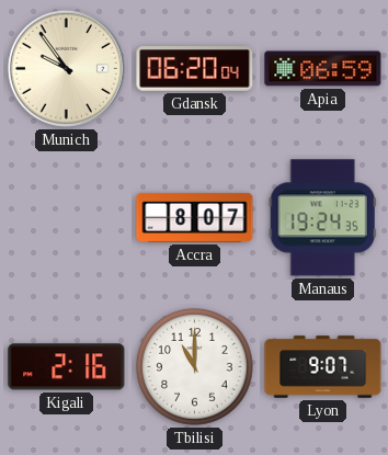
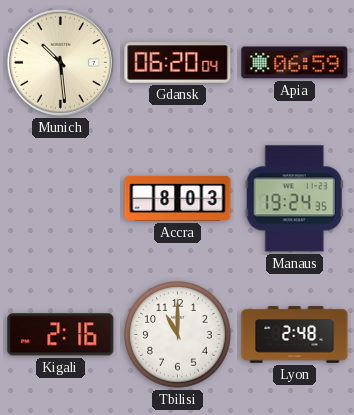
Munich: 9:54 -> 10:29
Accra: 8:07 -> 8:03
Lyon: 9:07 -> 2:48
